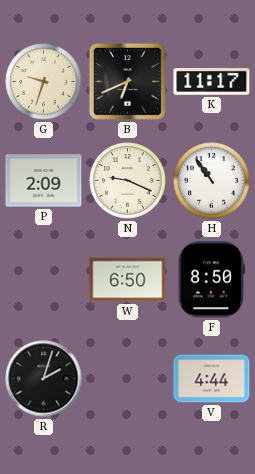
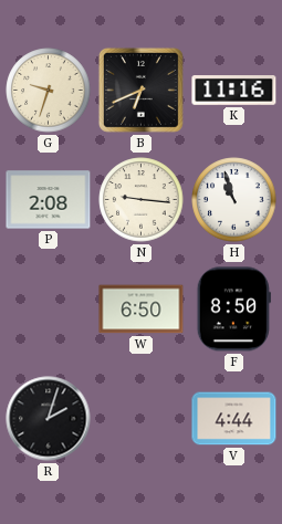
K: 11:17 -> 11:16
P: 2:09 -> 2:08
N: 9:19 -> 9:16
H: 10:54 -> 10:57
